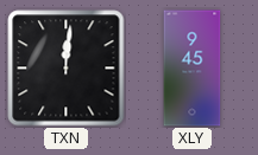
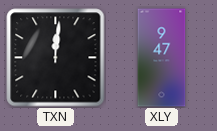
XLY: 9:45 -> 9:47
